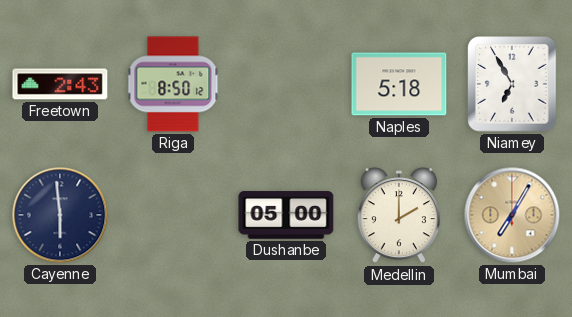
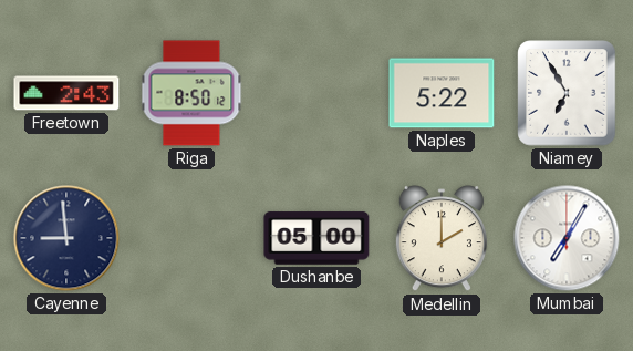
Naples: 5:18 -> 5:22
Cayenne: 5:59 -> 8:59
Mumbai dial: champagne -> white
